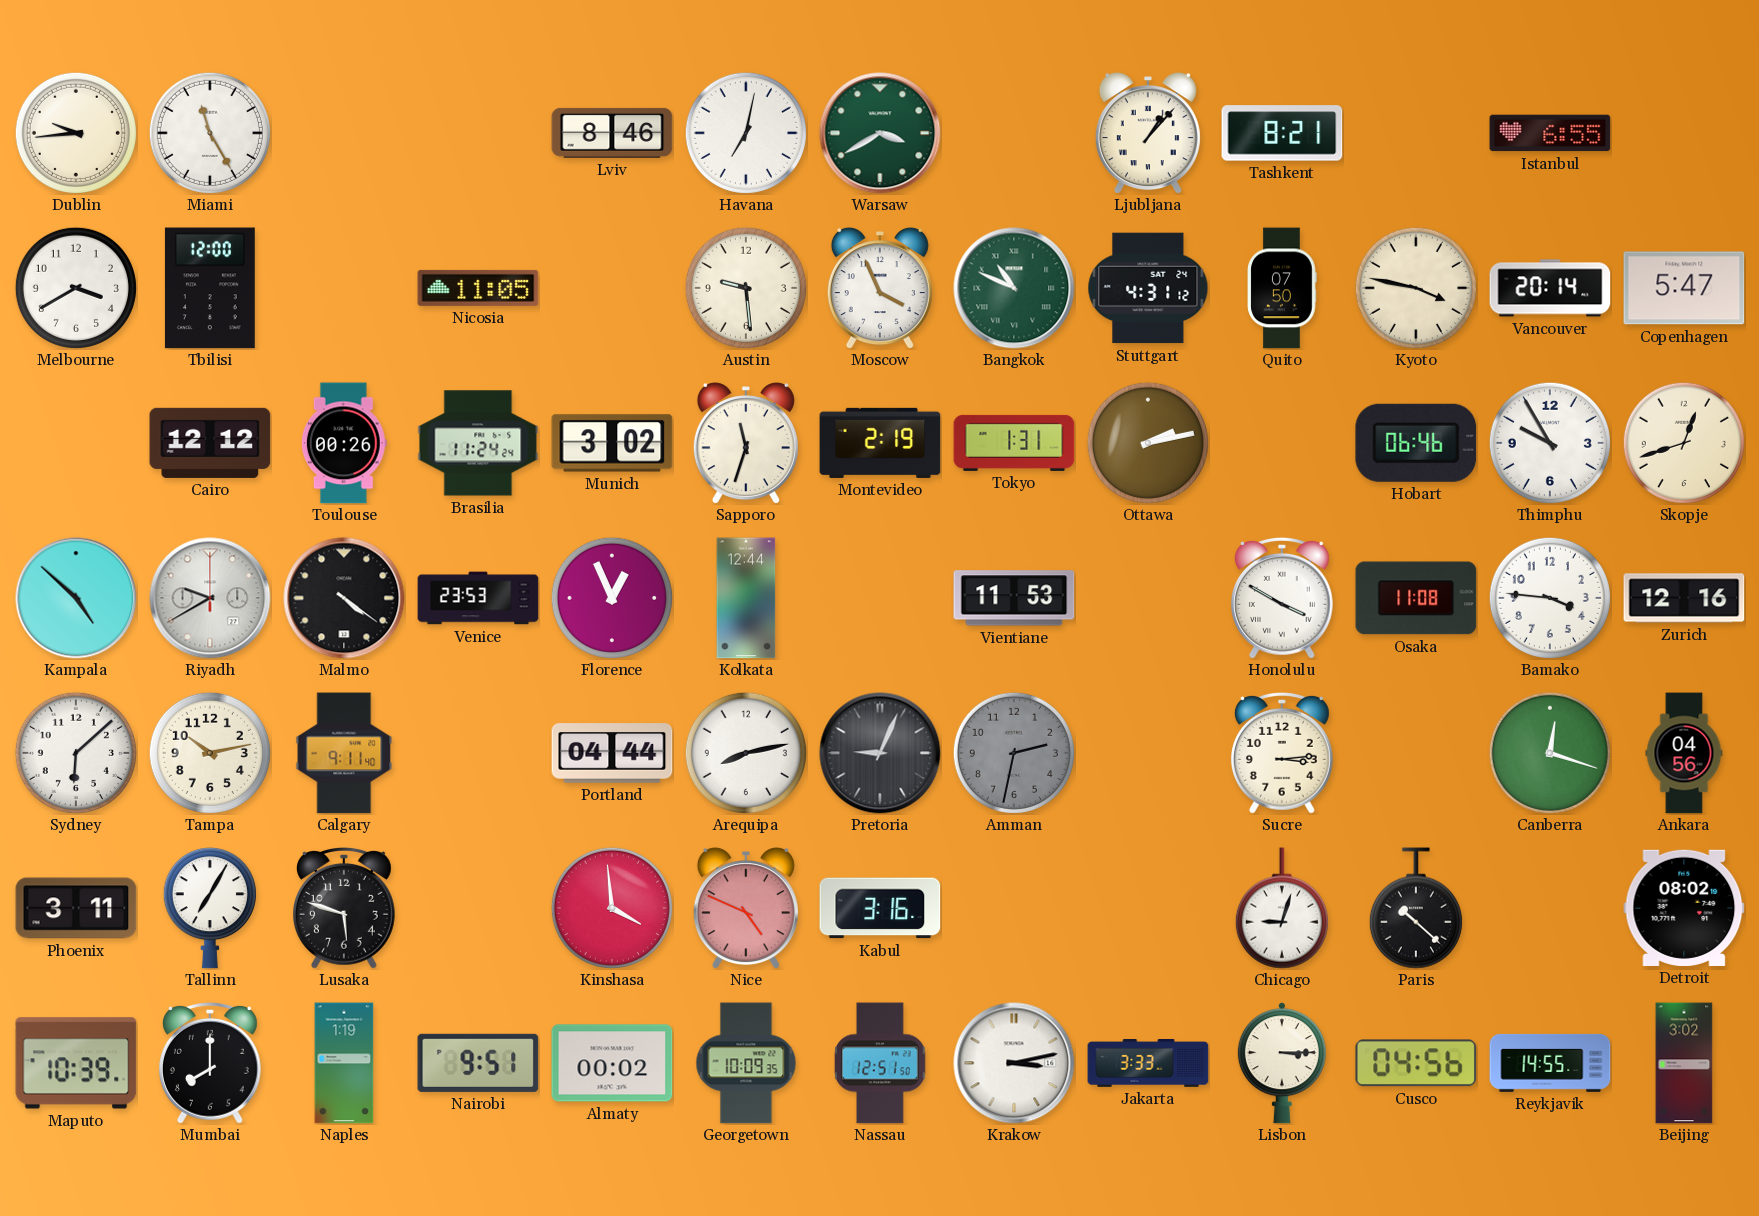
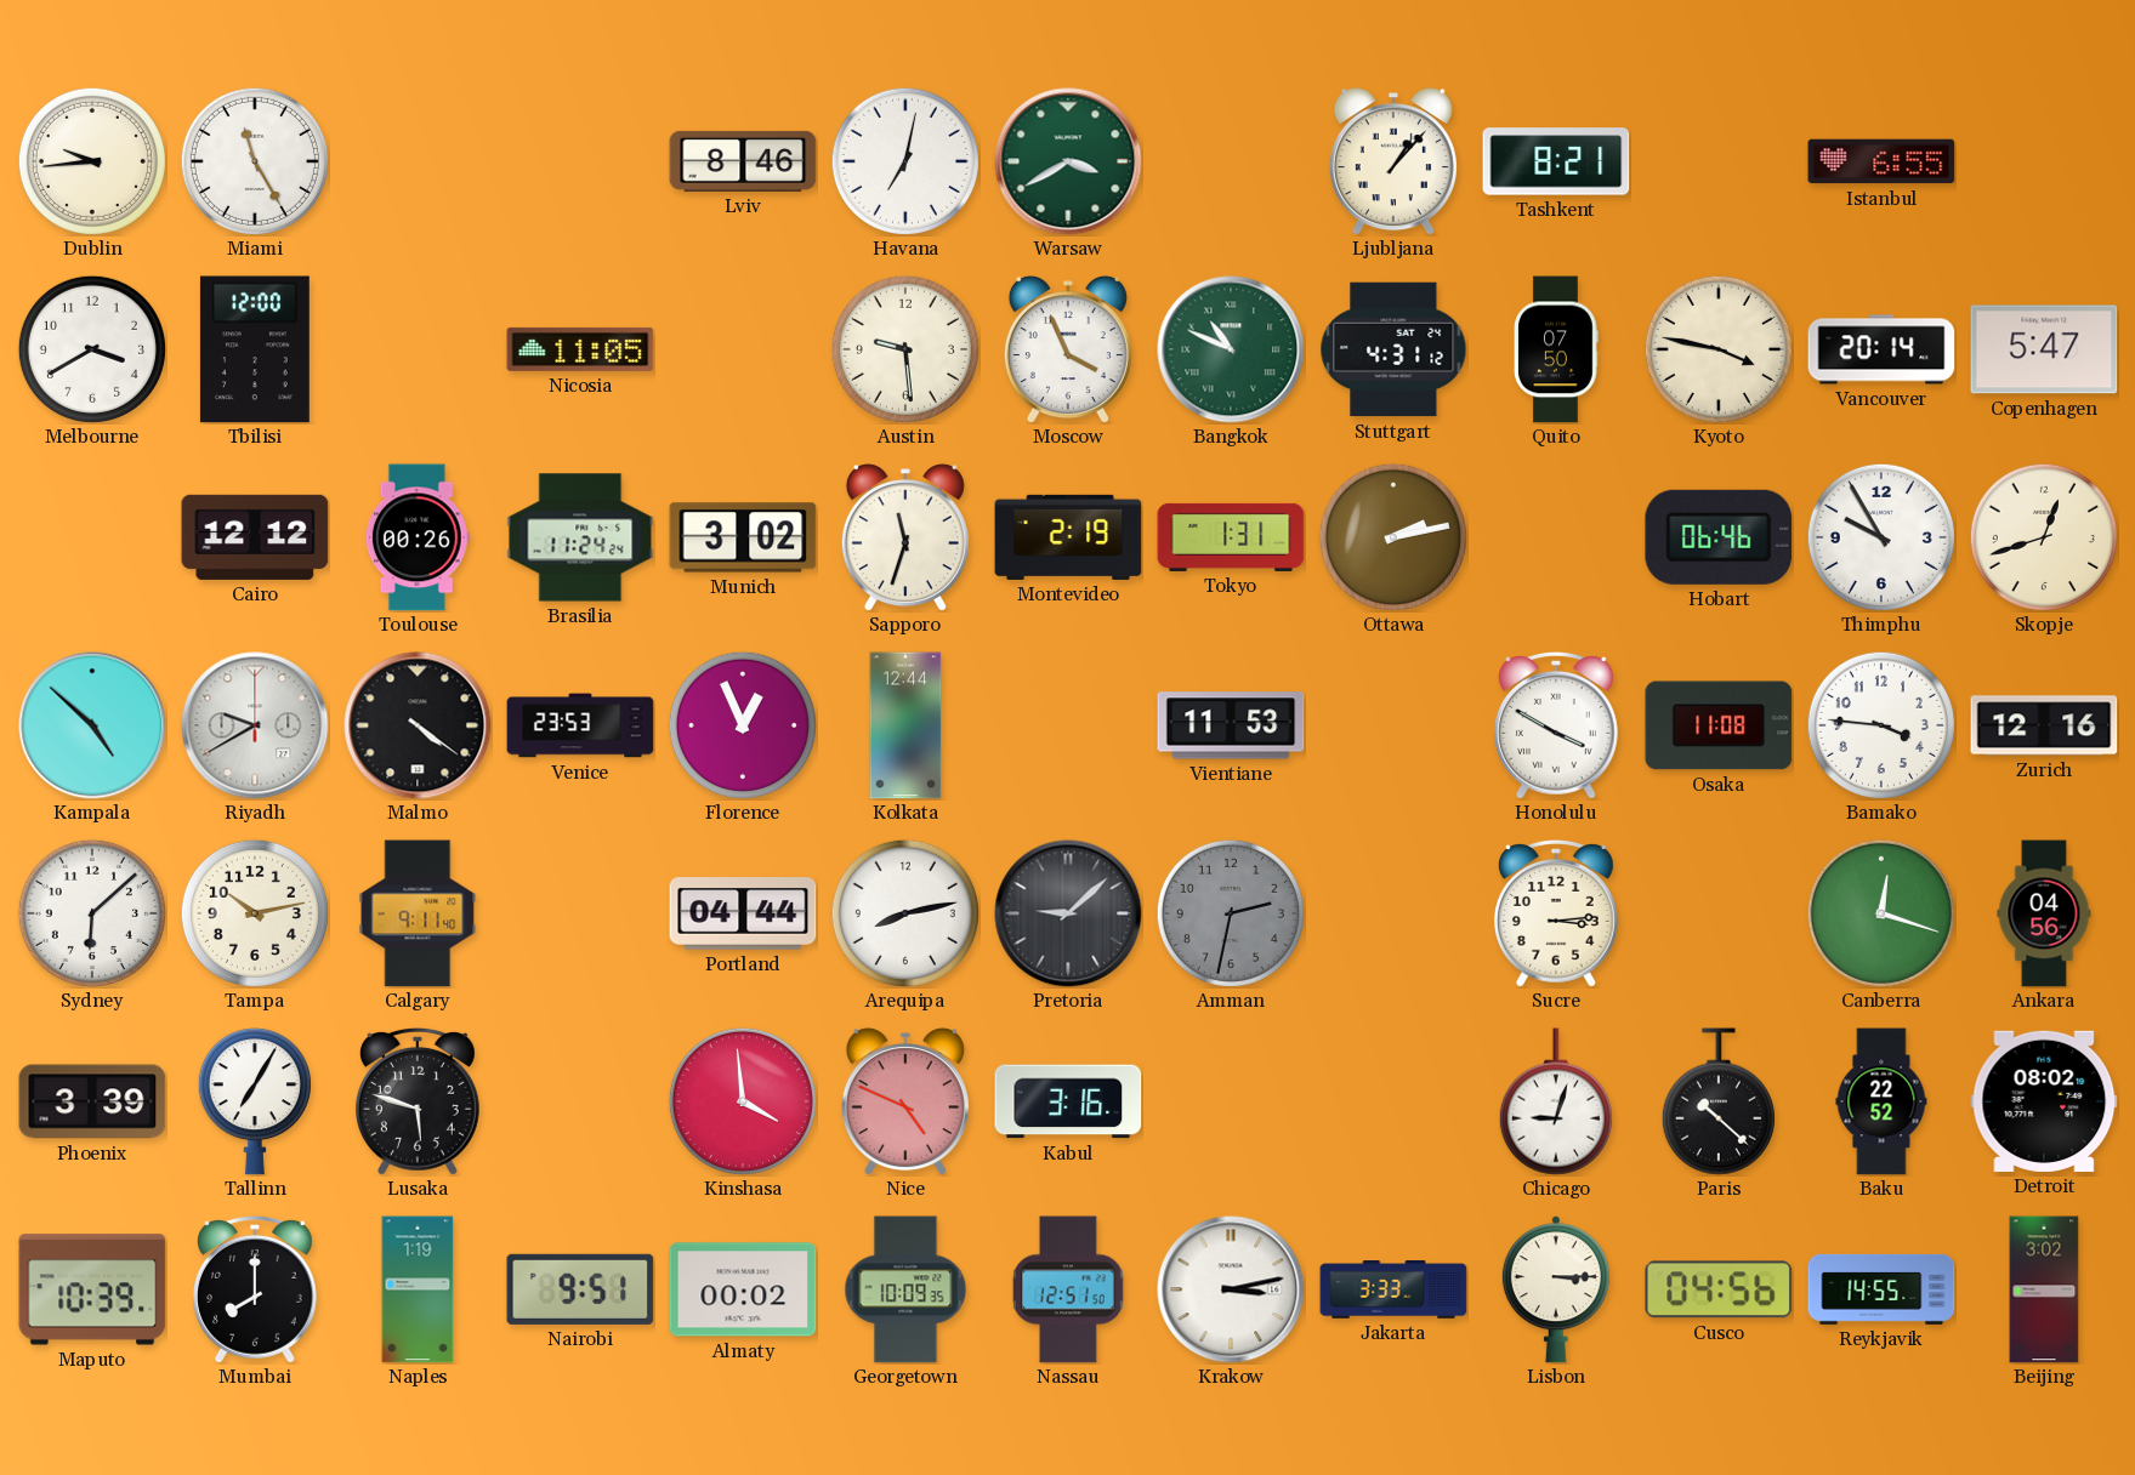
Pretoria: 9:04 -> 9:08
Phoenix: 3:11 -> 3:39
Baku: none -> 22:52
